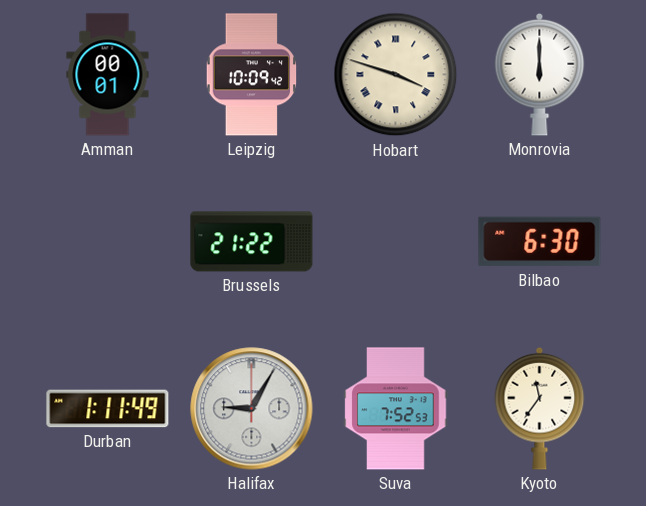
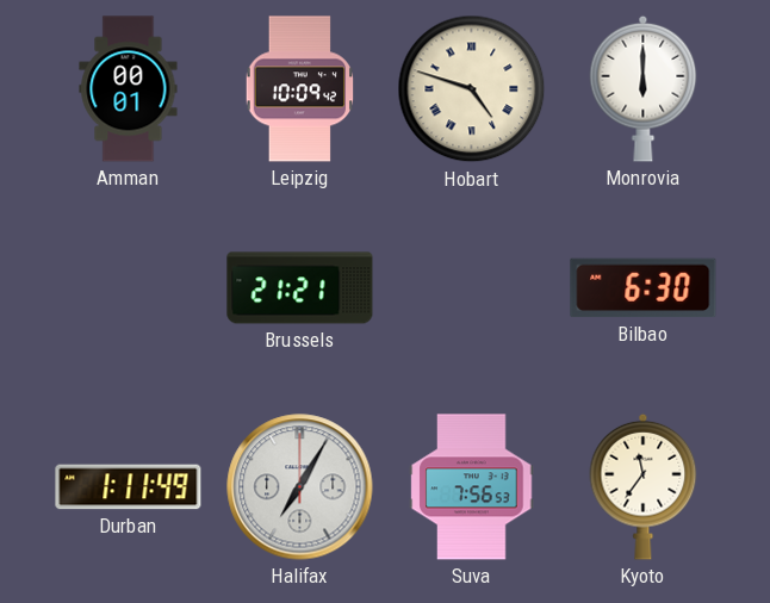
Hobart: 3:48 -> 4:48
Brussels: 21:22 -> 21:21
Halifax: 9:05 -> 7:05
Suva: 7:52 -> 7:56
